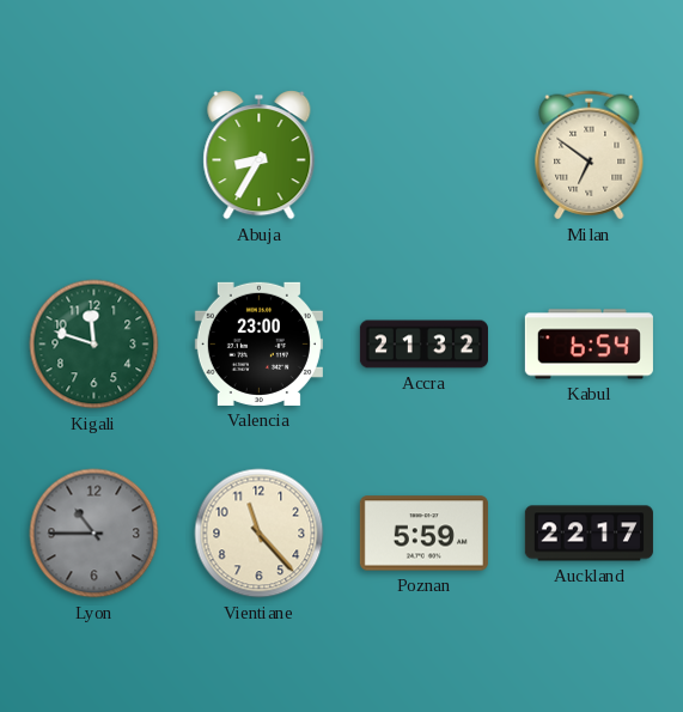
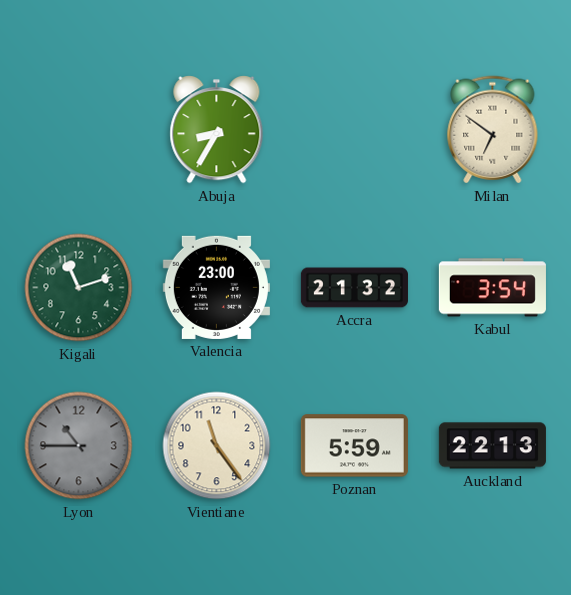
Kigali: 11:48 -> 11:12
Kabul: 6:54 -> 3:54
Vientiane: 11:23 -> 11:24
Auckland: 22:17 -> 22:13
